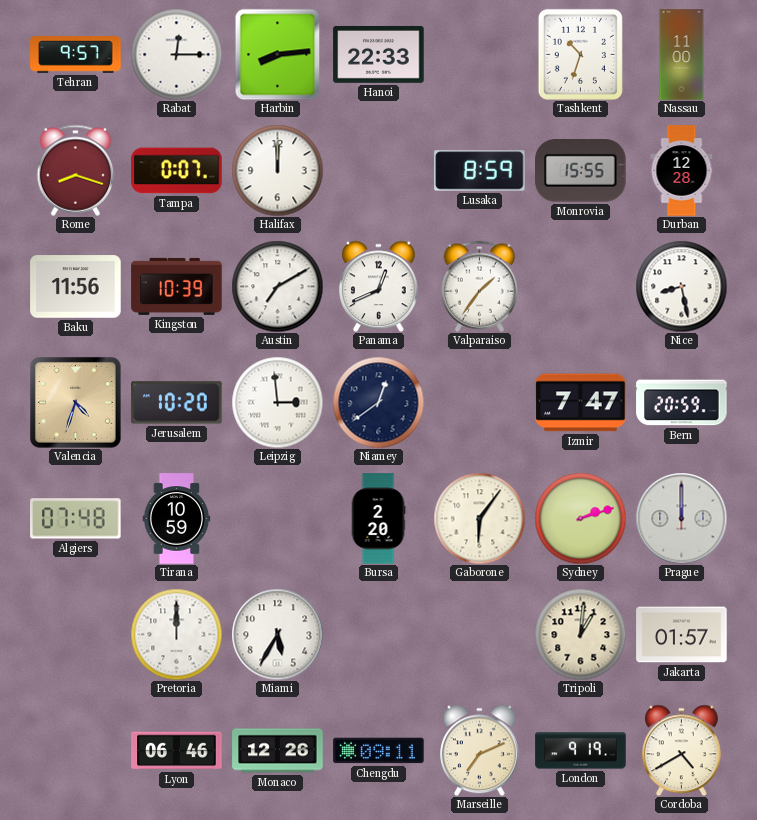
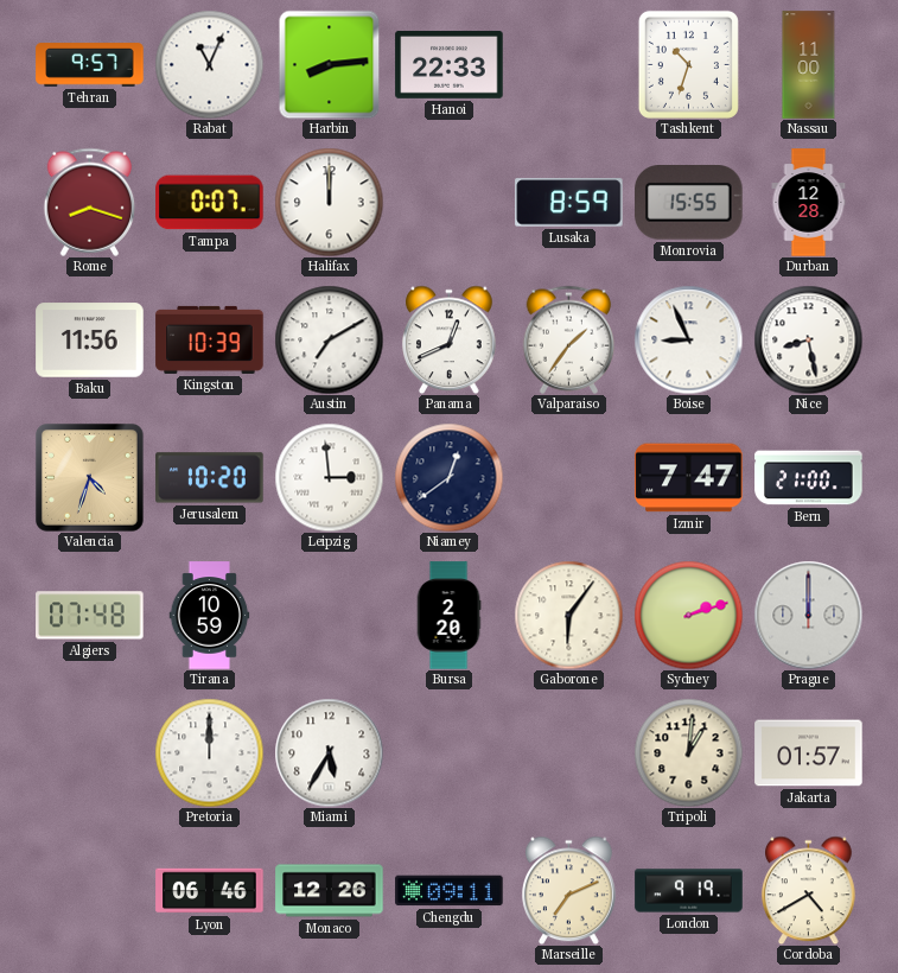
Rabat: 12:15 -> 11:04
Boise: none -> 8:56
Bern: 20:59 -> 21:00
